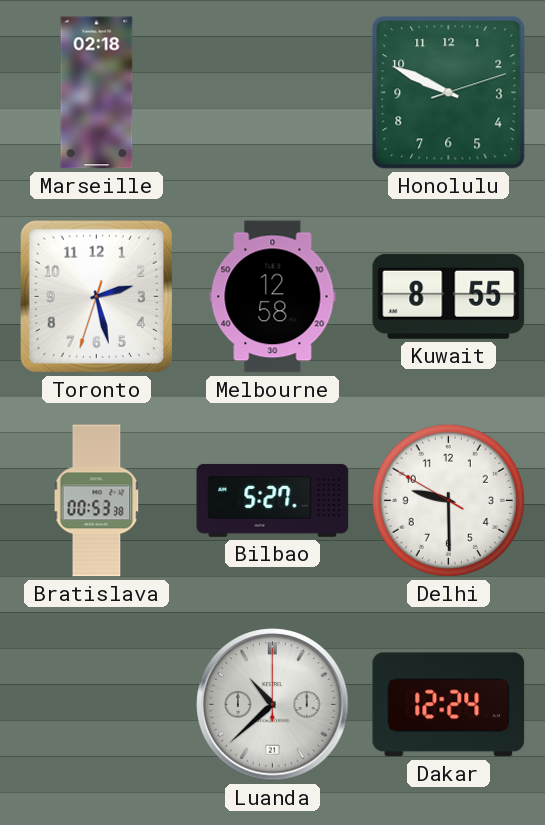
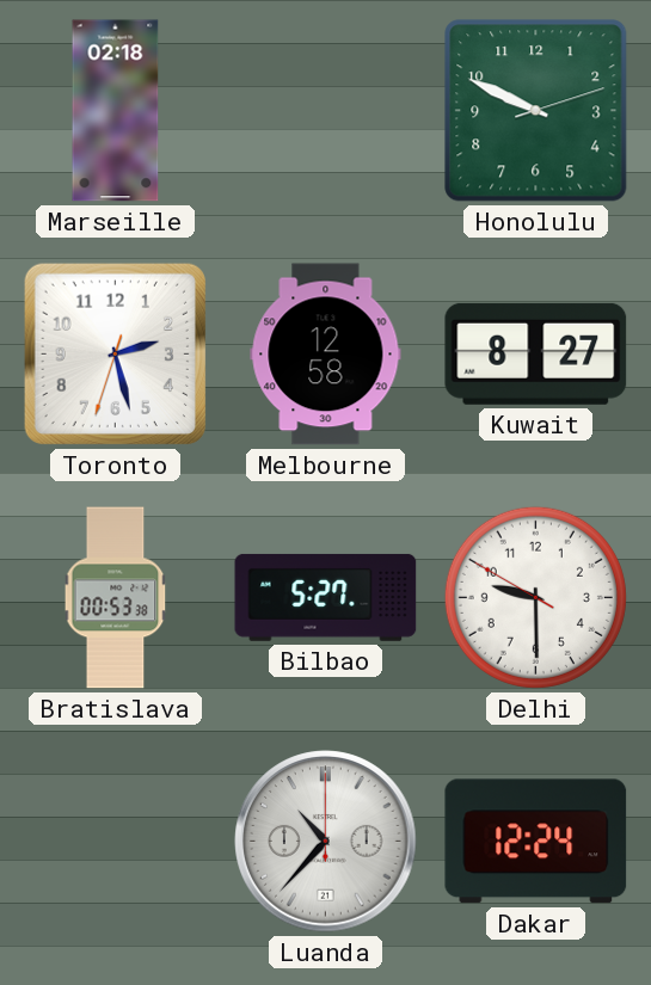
Kuwait: 8:55 -> 8:27
Luanda: 10:38 -> 10:37
